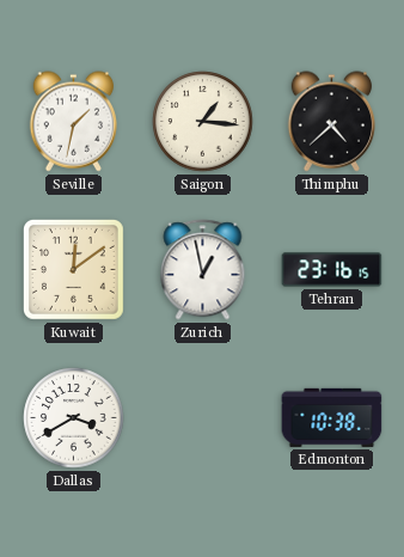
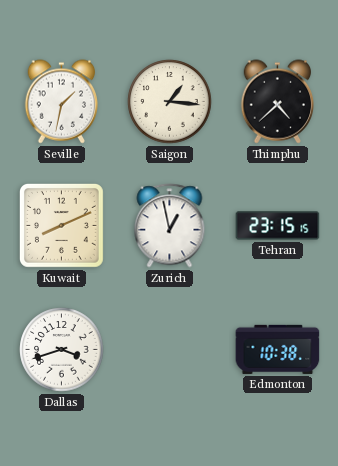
Kuwait: 12:09 -> 8:11
Tehran: 23:16 -> 23:15
Dallas: 3:40 -> 3:42
